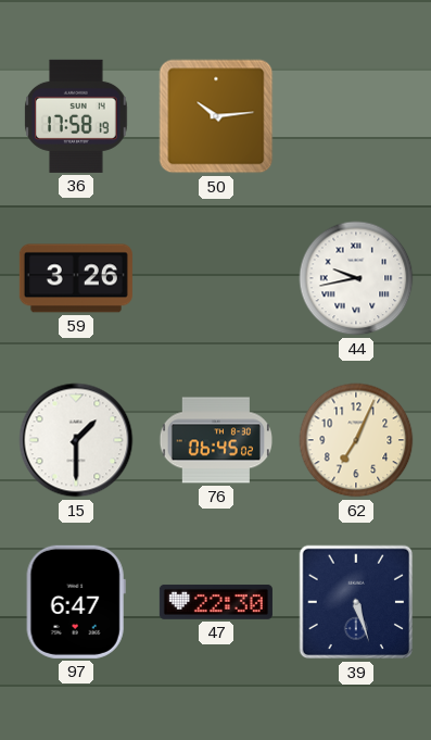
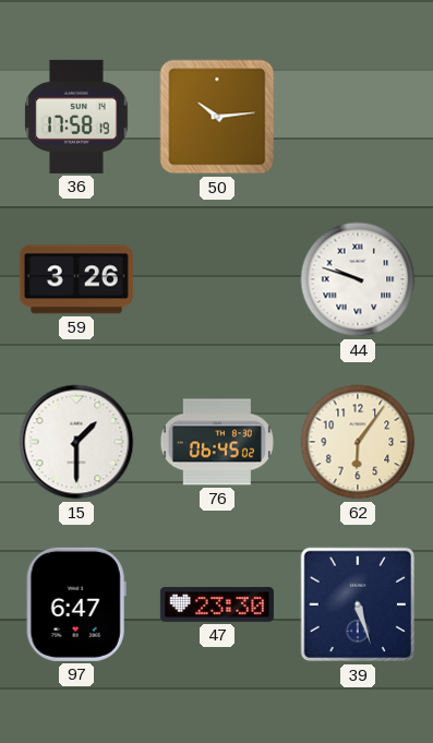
44: 9:43 -> 9:48
62: 7:04 -> 6:06
47: 22:30 -> 23:30
